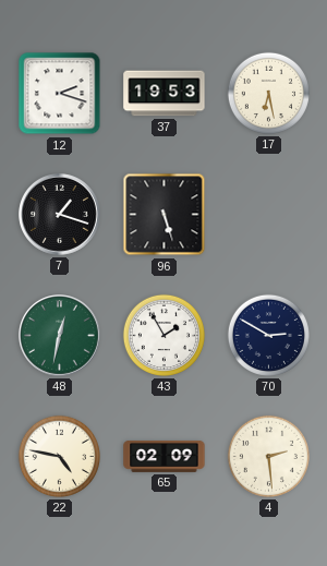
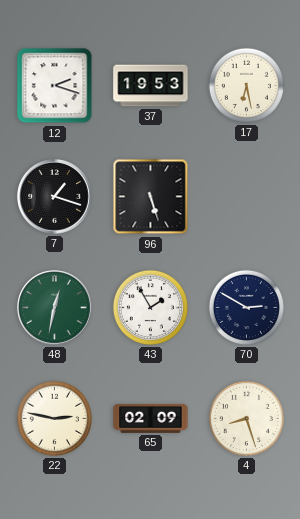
22: 4:47 -> 2:47
4: 2:29 -> 8:27
